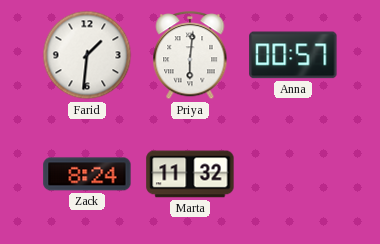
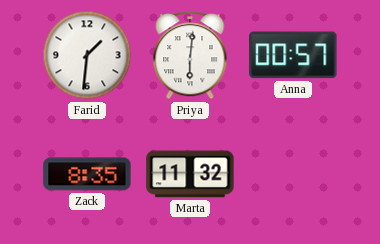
Zack: 8:24 -> 8:35
